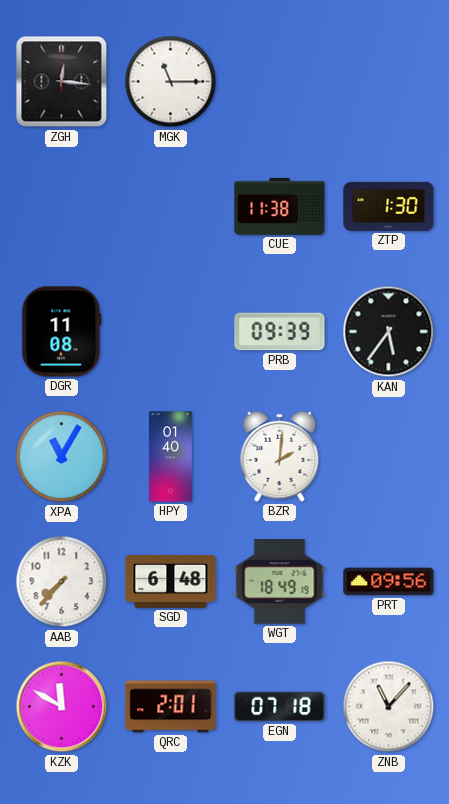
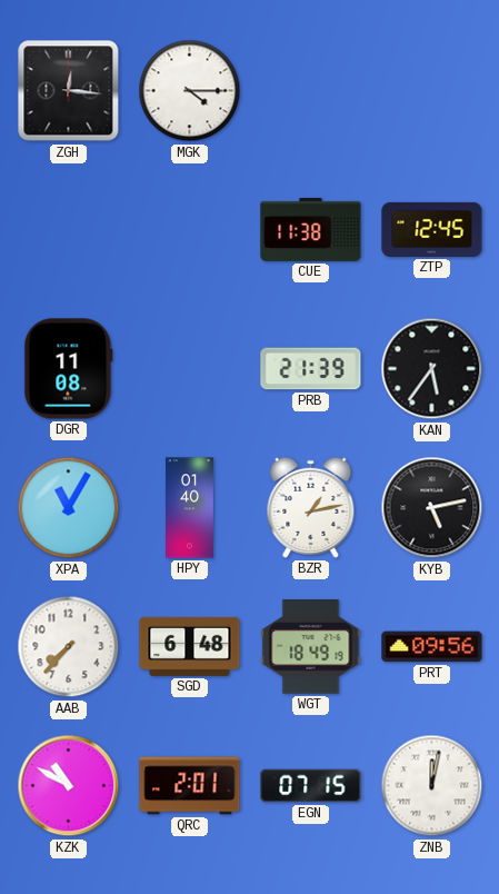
MGK: 11:15 -> 4:15
ZTP: 1:30 -> 12:45
PRB: 09:39 -> 21:39
BZR: 2:01 -> 1:13
KYB: none -> 5:13
KZK: 11:50 -> 10:50
EGN: 07:18 -> 07:15
ZNB: 11:07 -> 12:02
